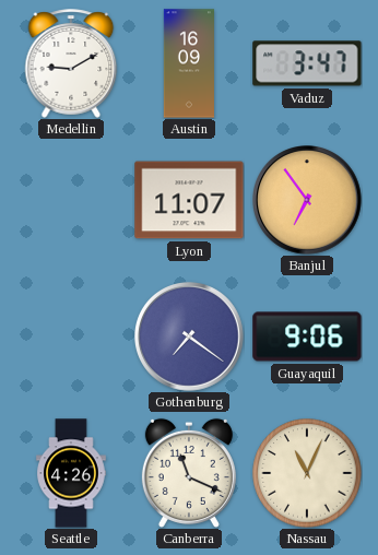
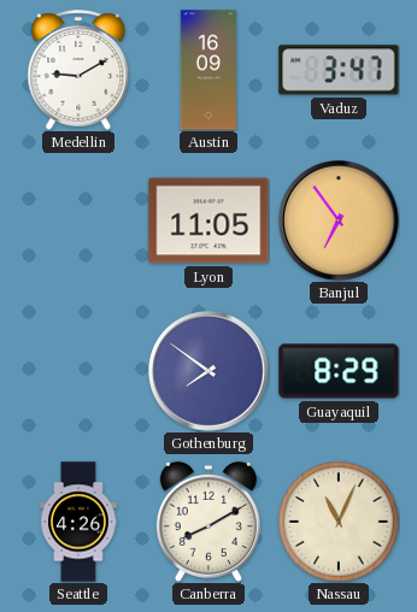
Lyon: 11:07 -> 11:05
Gothenburg: 7:21 -> 7:51
Guayaquil: 9:06 -> 8:29
Canberra: 11:19 -> 8:10
